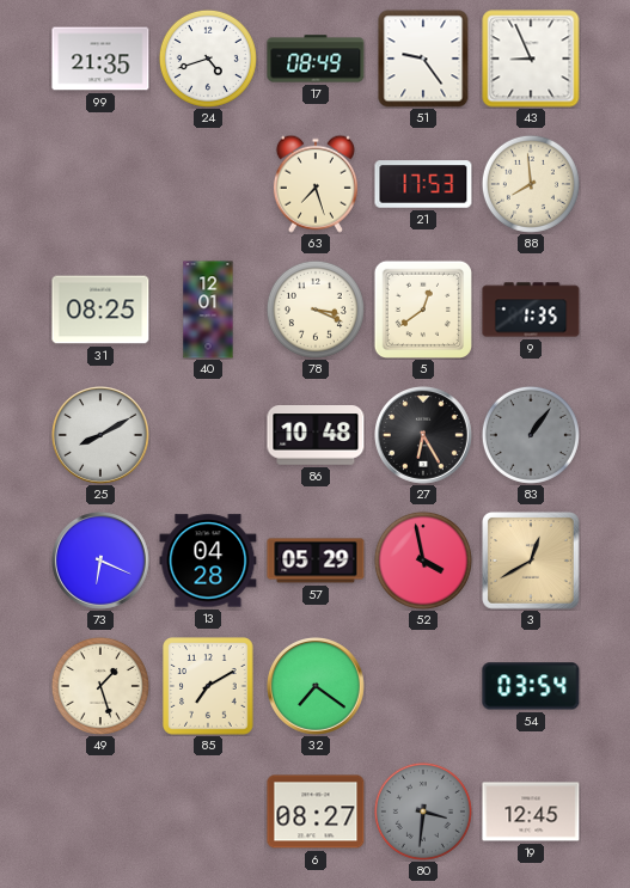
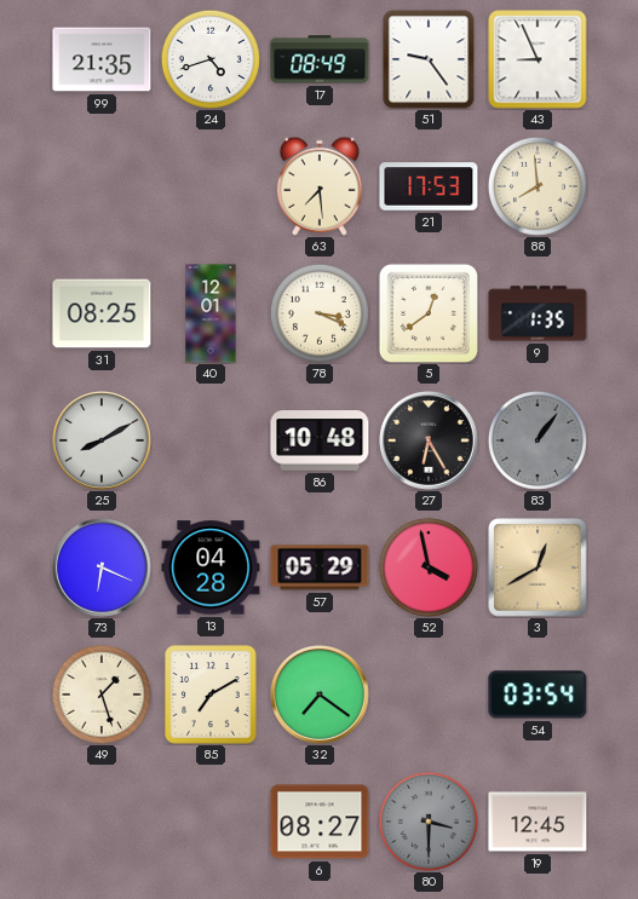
63: 7:27 -> 7:29
80: 3:31 -> 3:30
